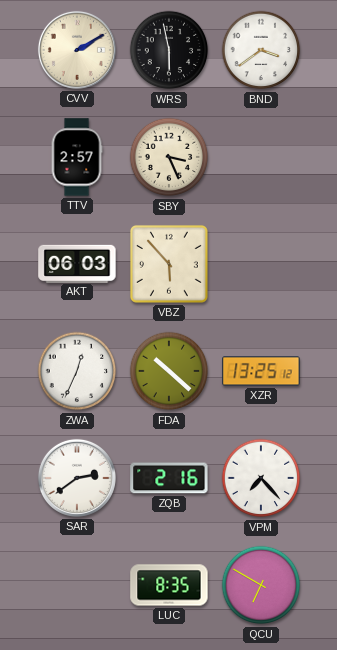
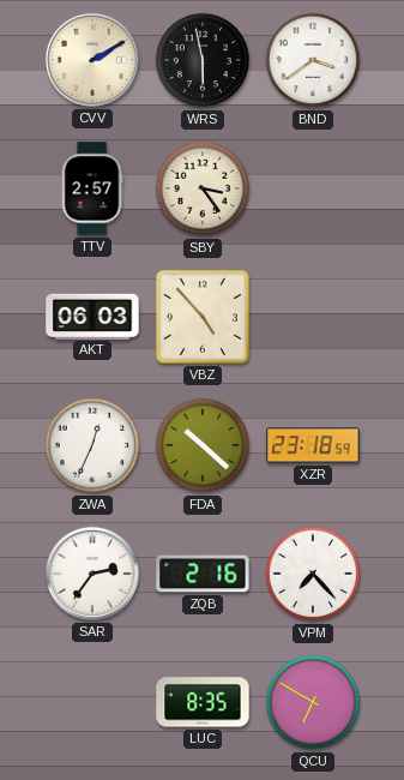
SBY: 3:26 -> 3:24
VBZ: 5:53 -> 4:53
XZR: 13:25 -> 23:18
SAR: 2:39 -> 2:36
